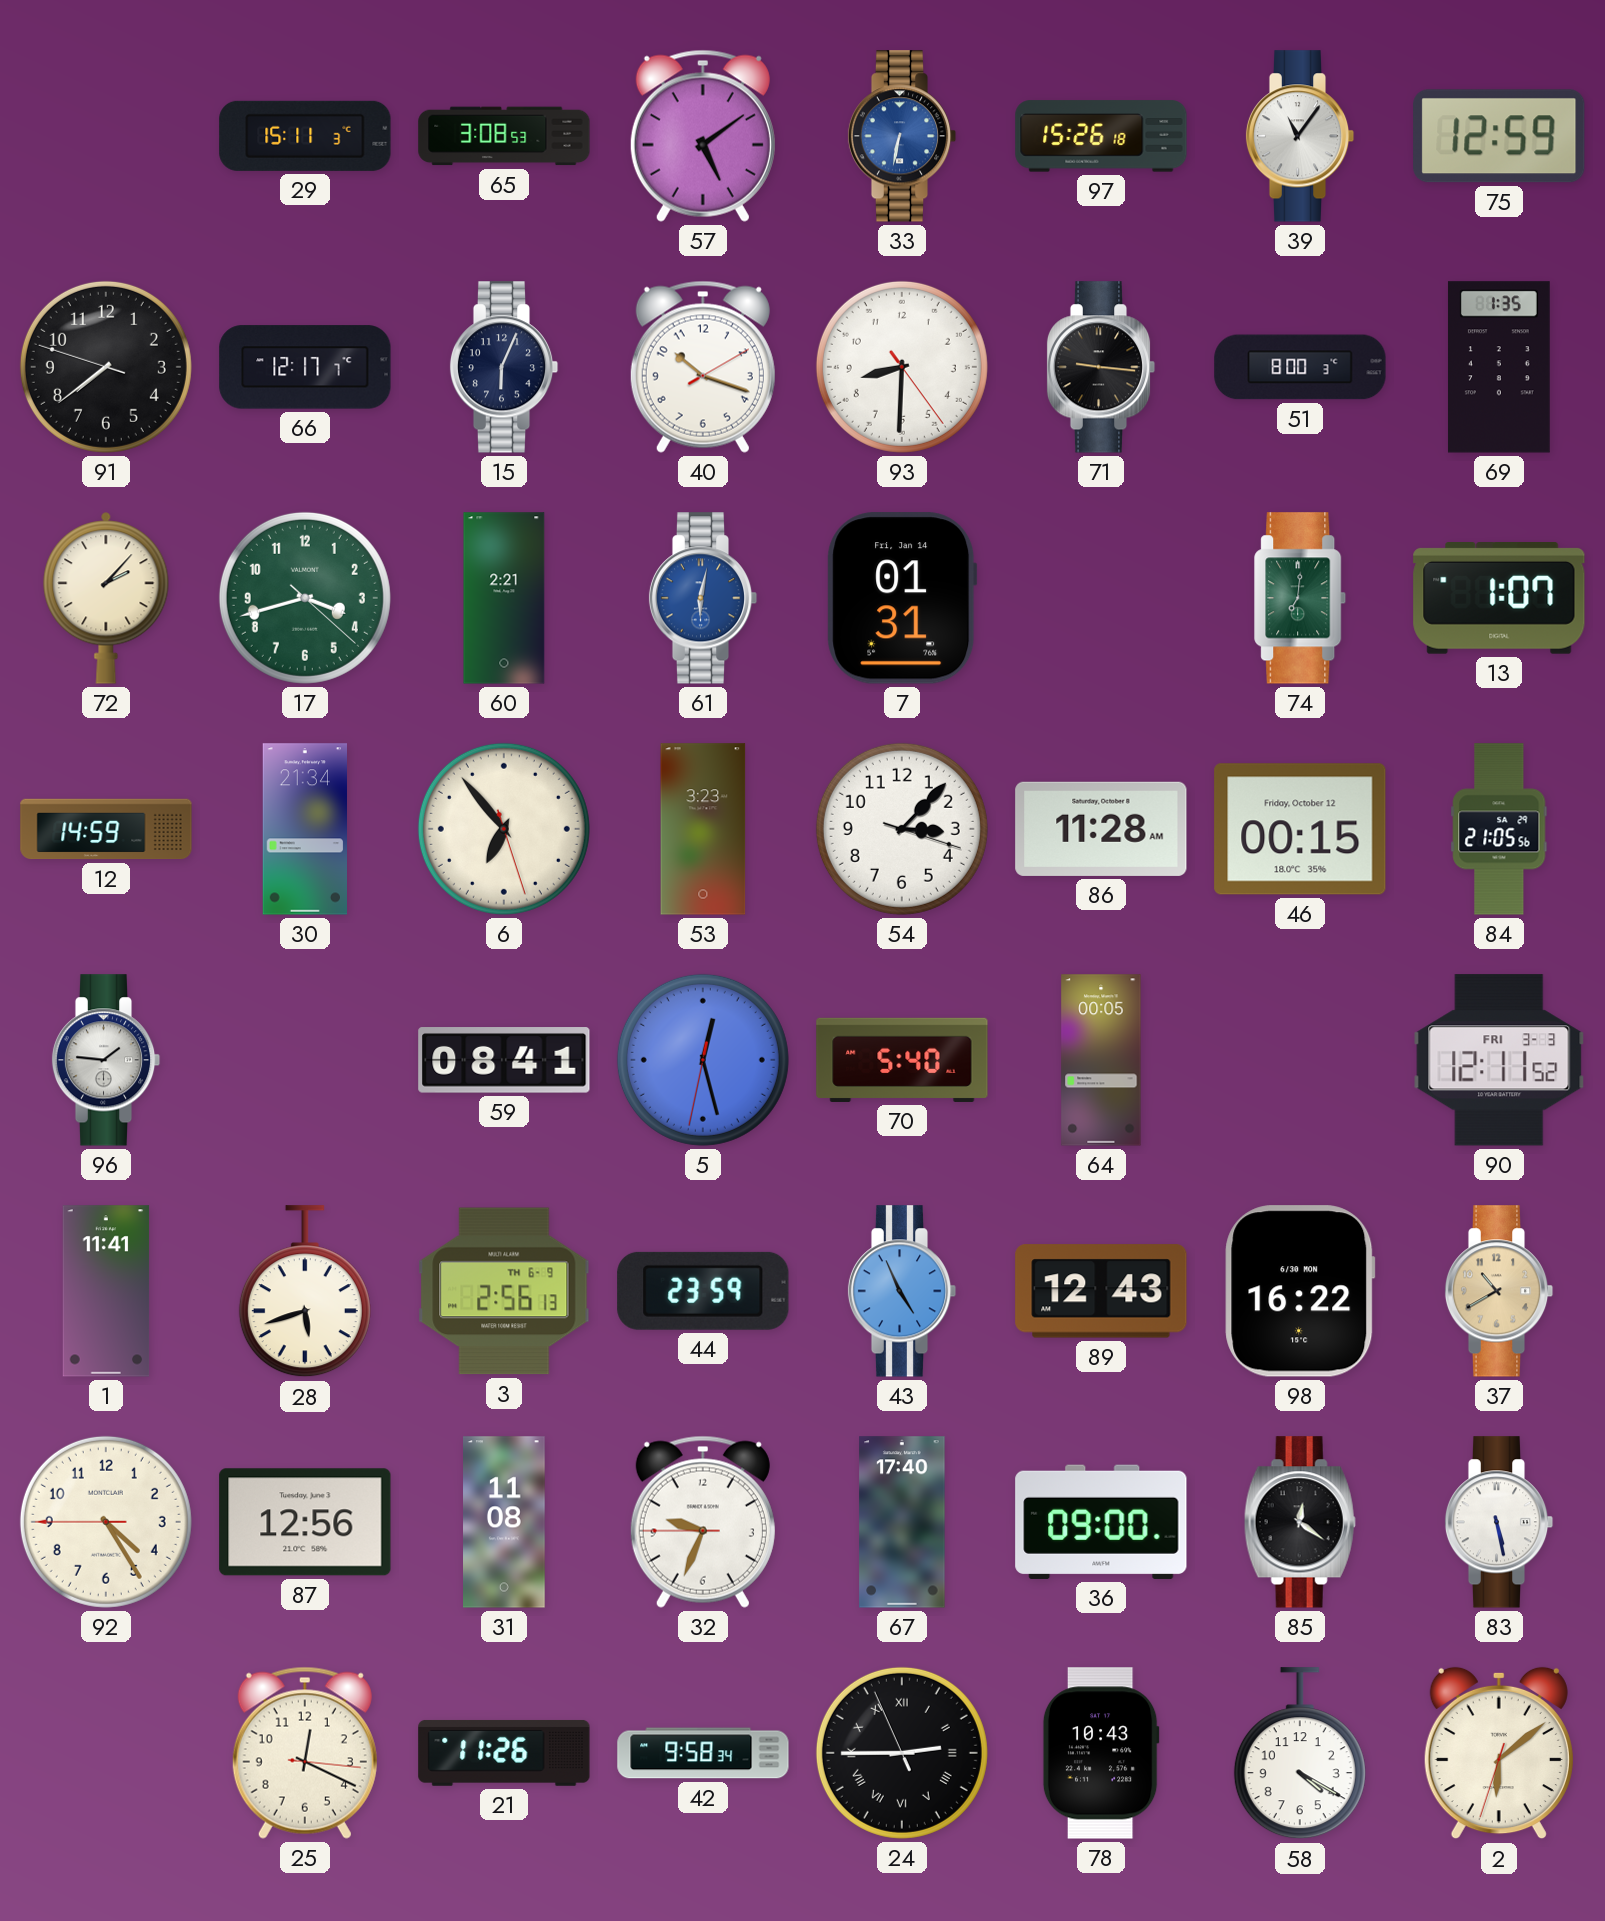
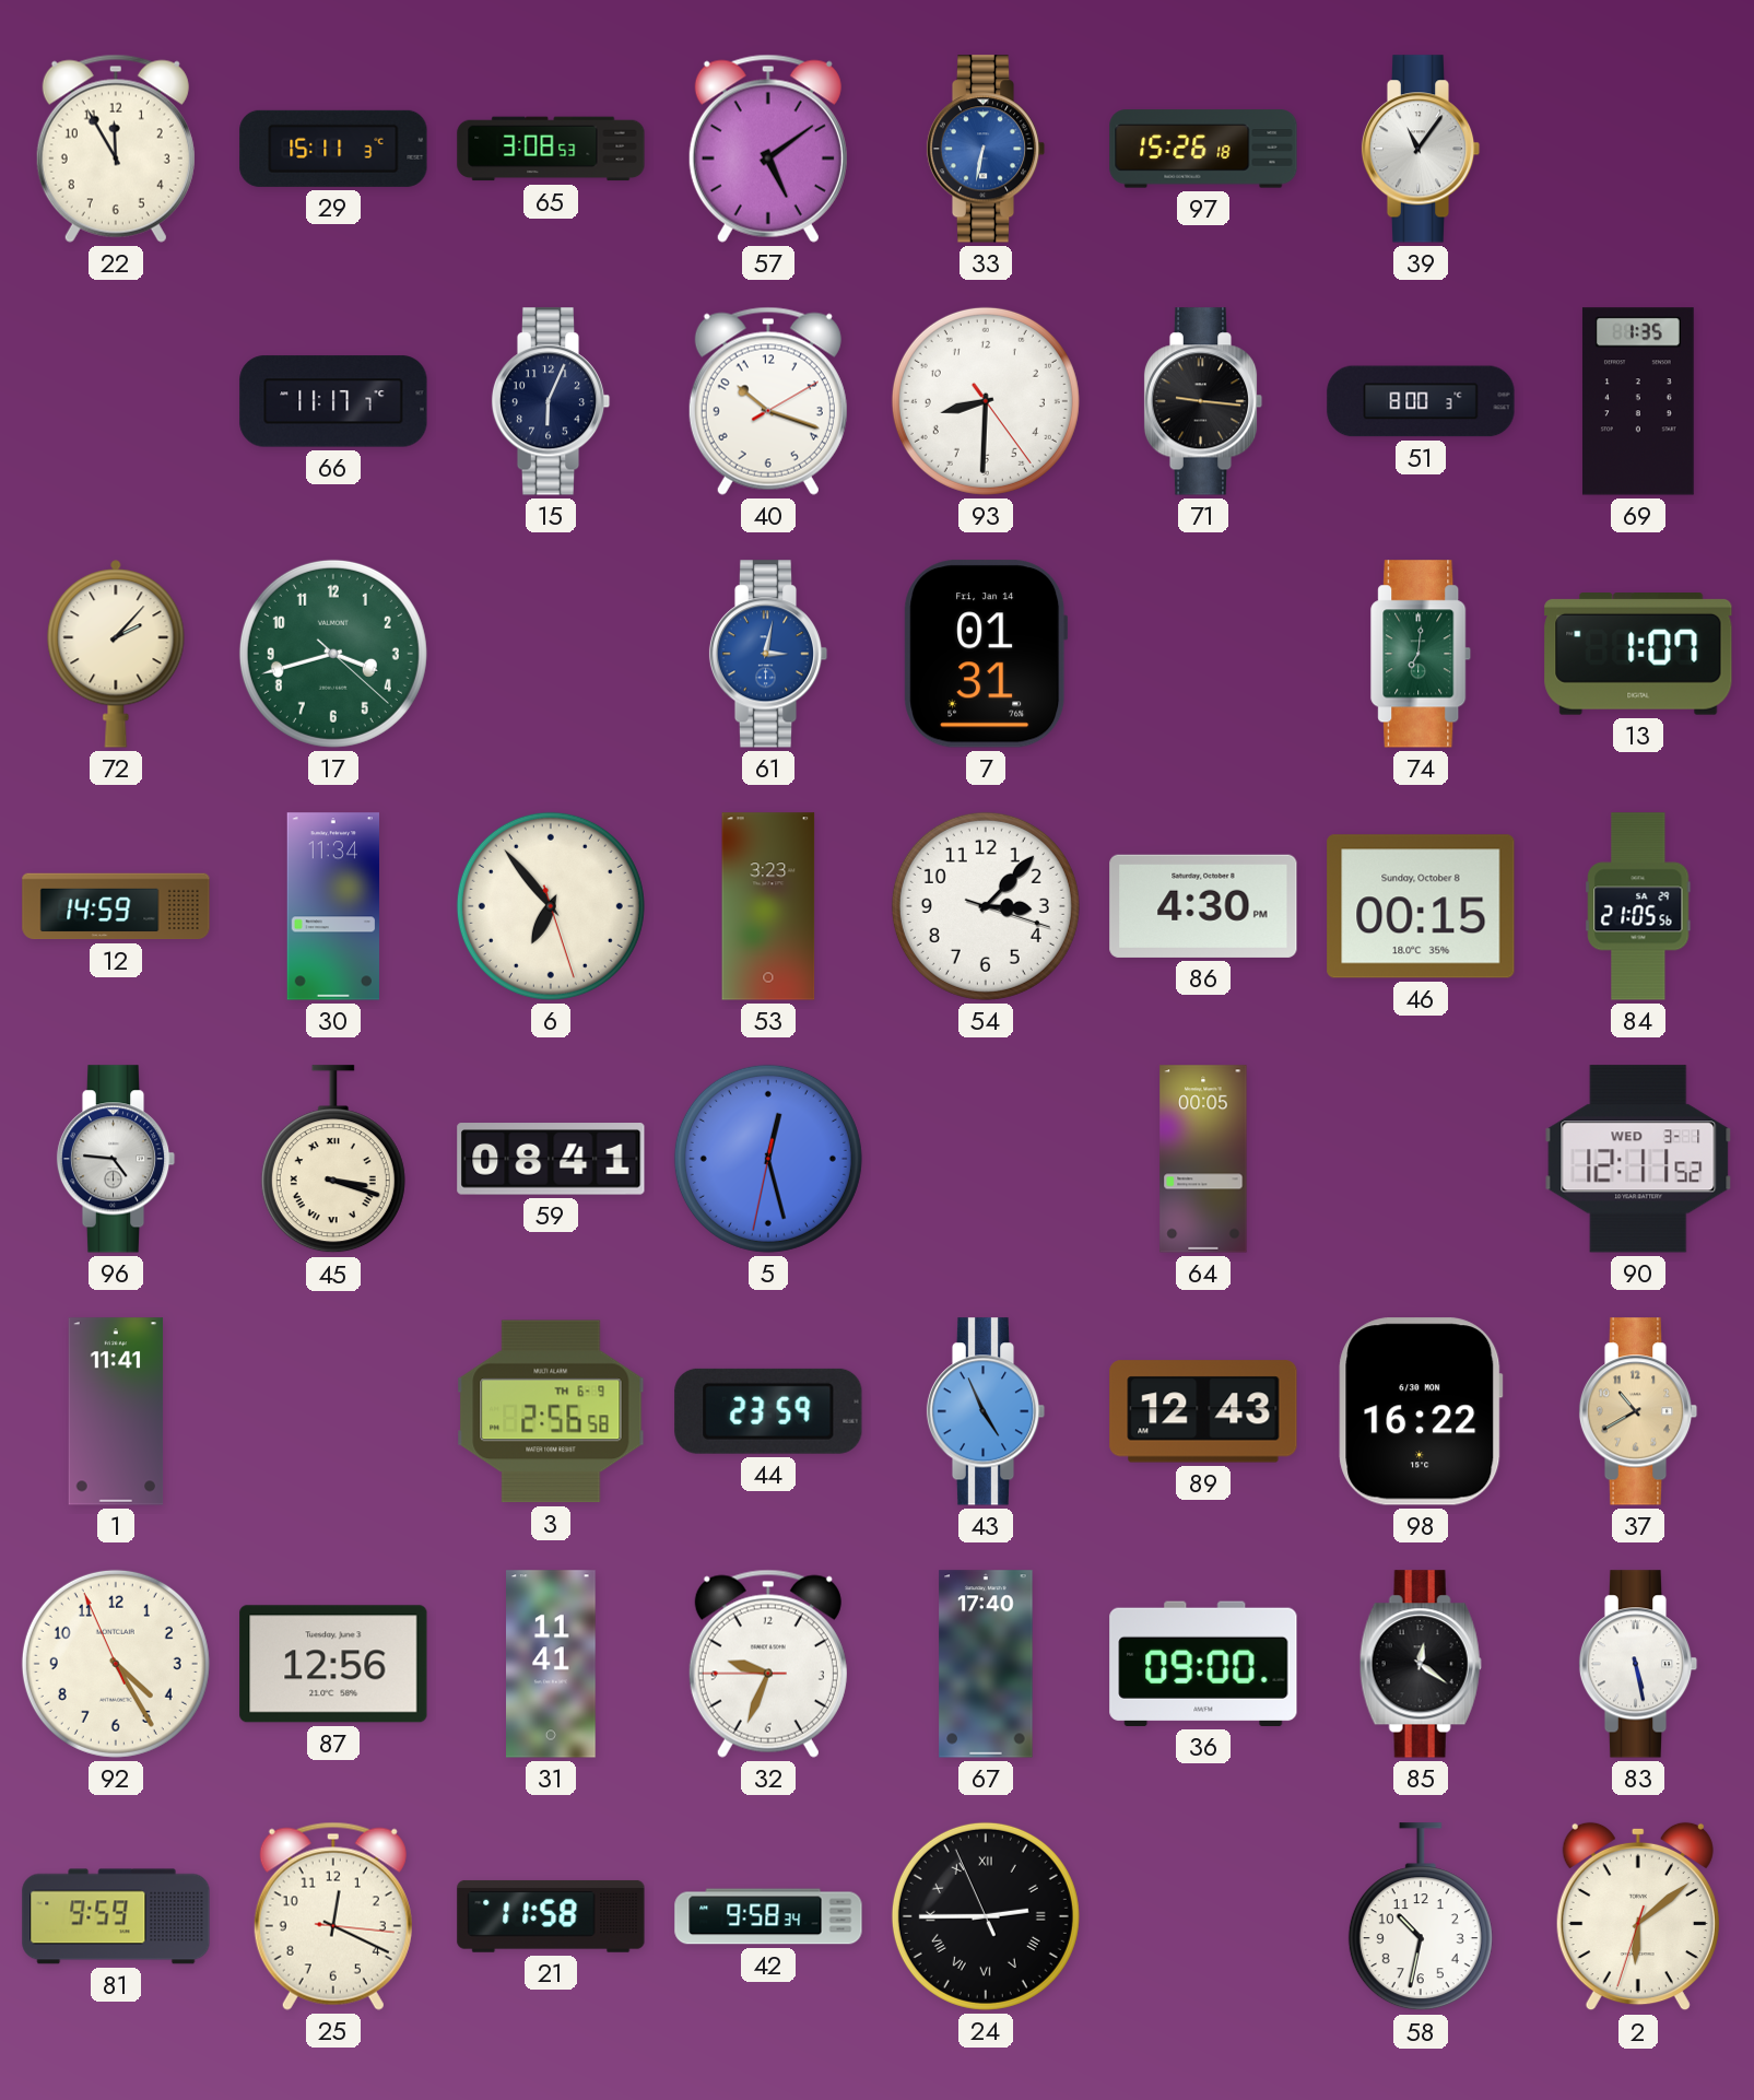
22: none -> 11:55
75: 12:59 -> none
91: 7:38 -> none
66: 12:17 -> 11:17
60: 2:21 -> none
61: 6:02 -> 3:02
30: 21:34 -> 11:34
86: 11:28 -> 4:30
46 date: Friday, October 12 -> Sunday, October 8
96: 1:46 -> 4:46
45: none -> 3:18
70: 5:40 -> none
90 date: FRI 3-3 -> WED 3-1
28: 5:42 -> none
3: 2:56:13 -> 2:56:58
92: 4:24:45 -> 4:24:56
31: 11:08 -> 11:41
81: none -> 9:59
21: 11:26 -> 11:58
78: 10:43 -> none
58: 4:20 -> 10:32
